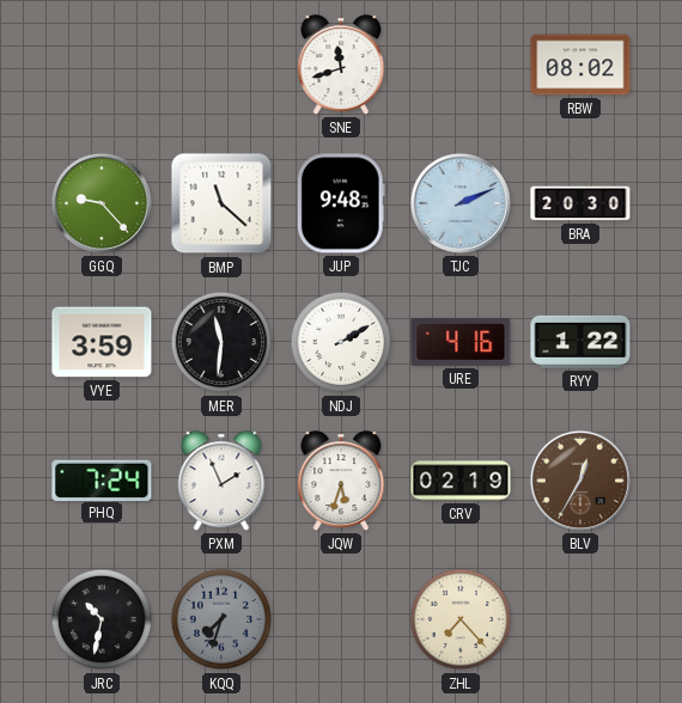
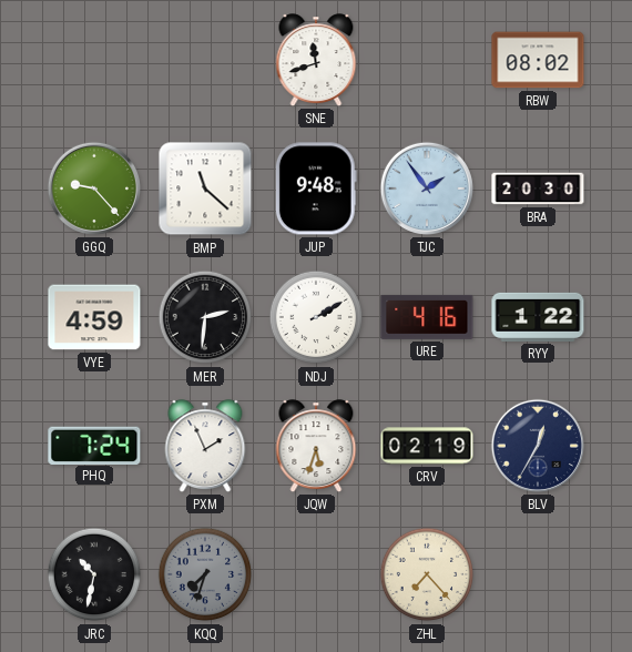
TJC: 2:11 -> 1:54
VYE: 3:59 -> 4:59
MER: 11:31 -> 2:31
BLV dial: brown -> navy
